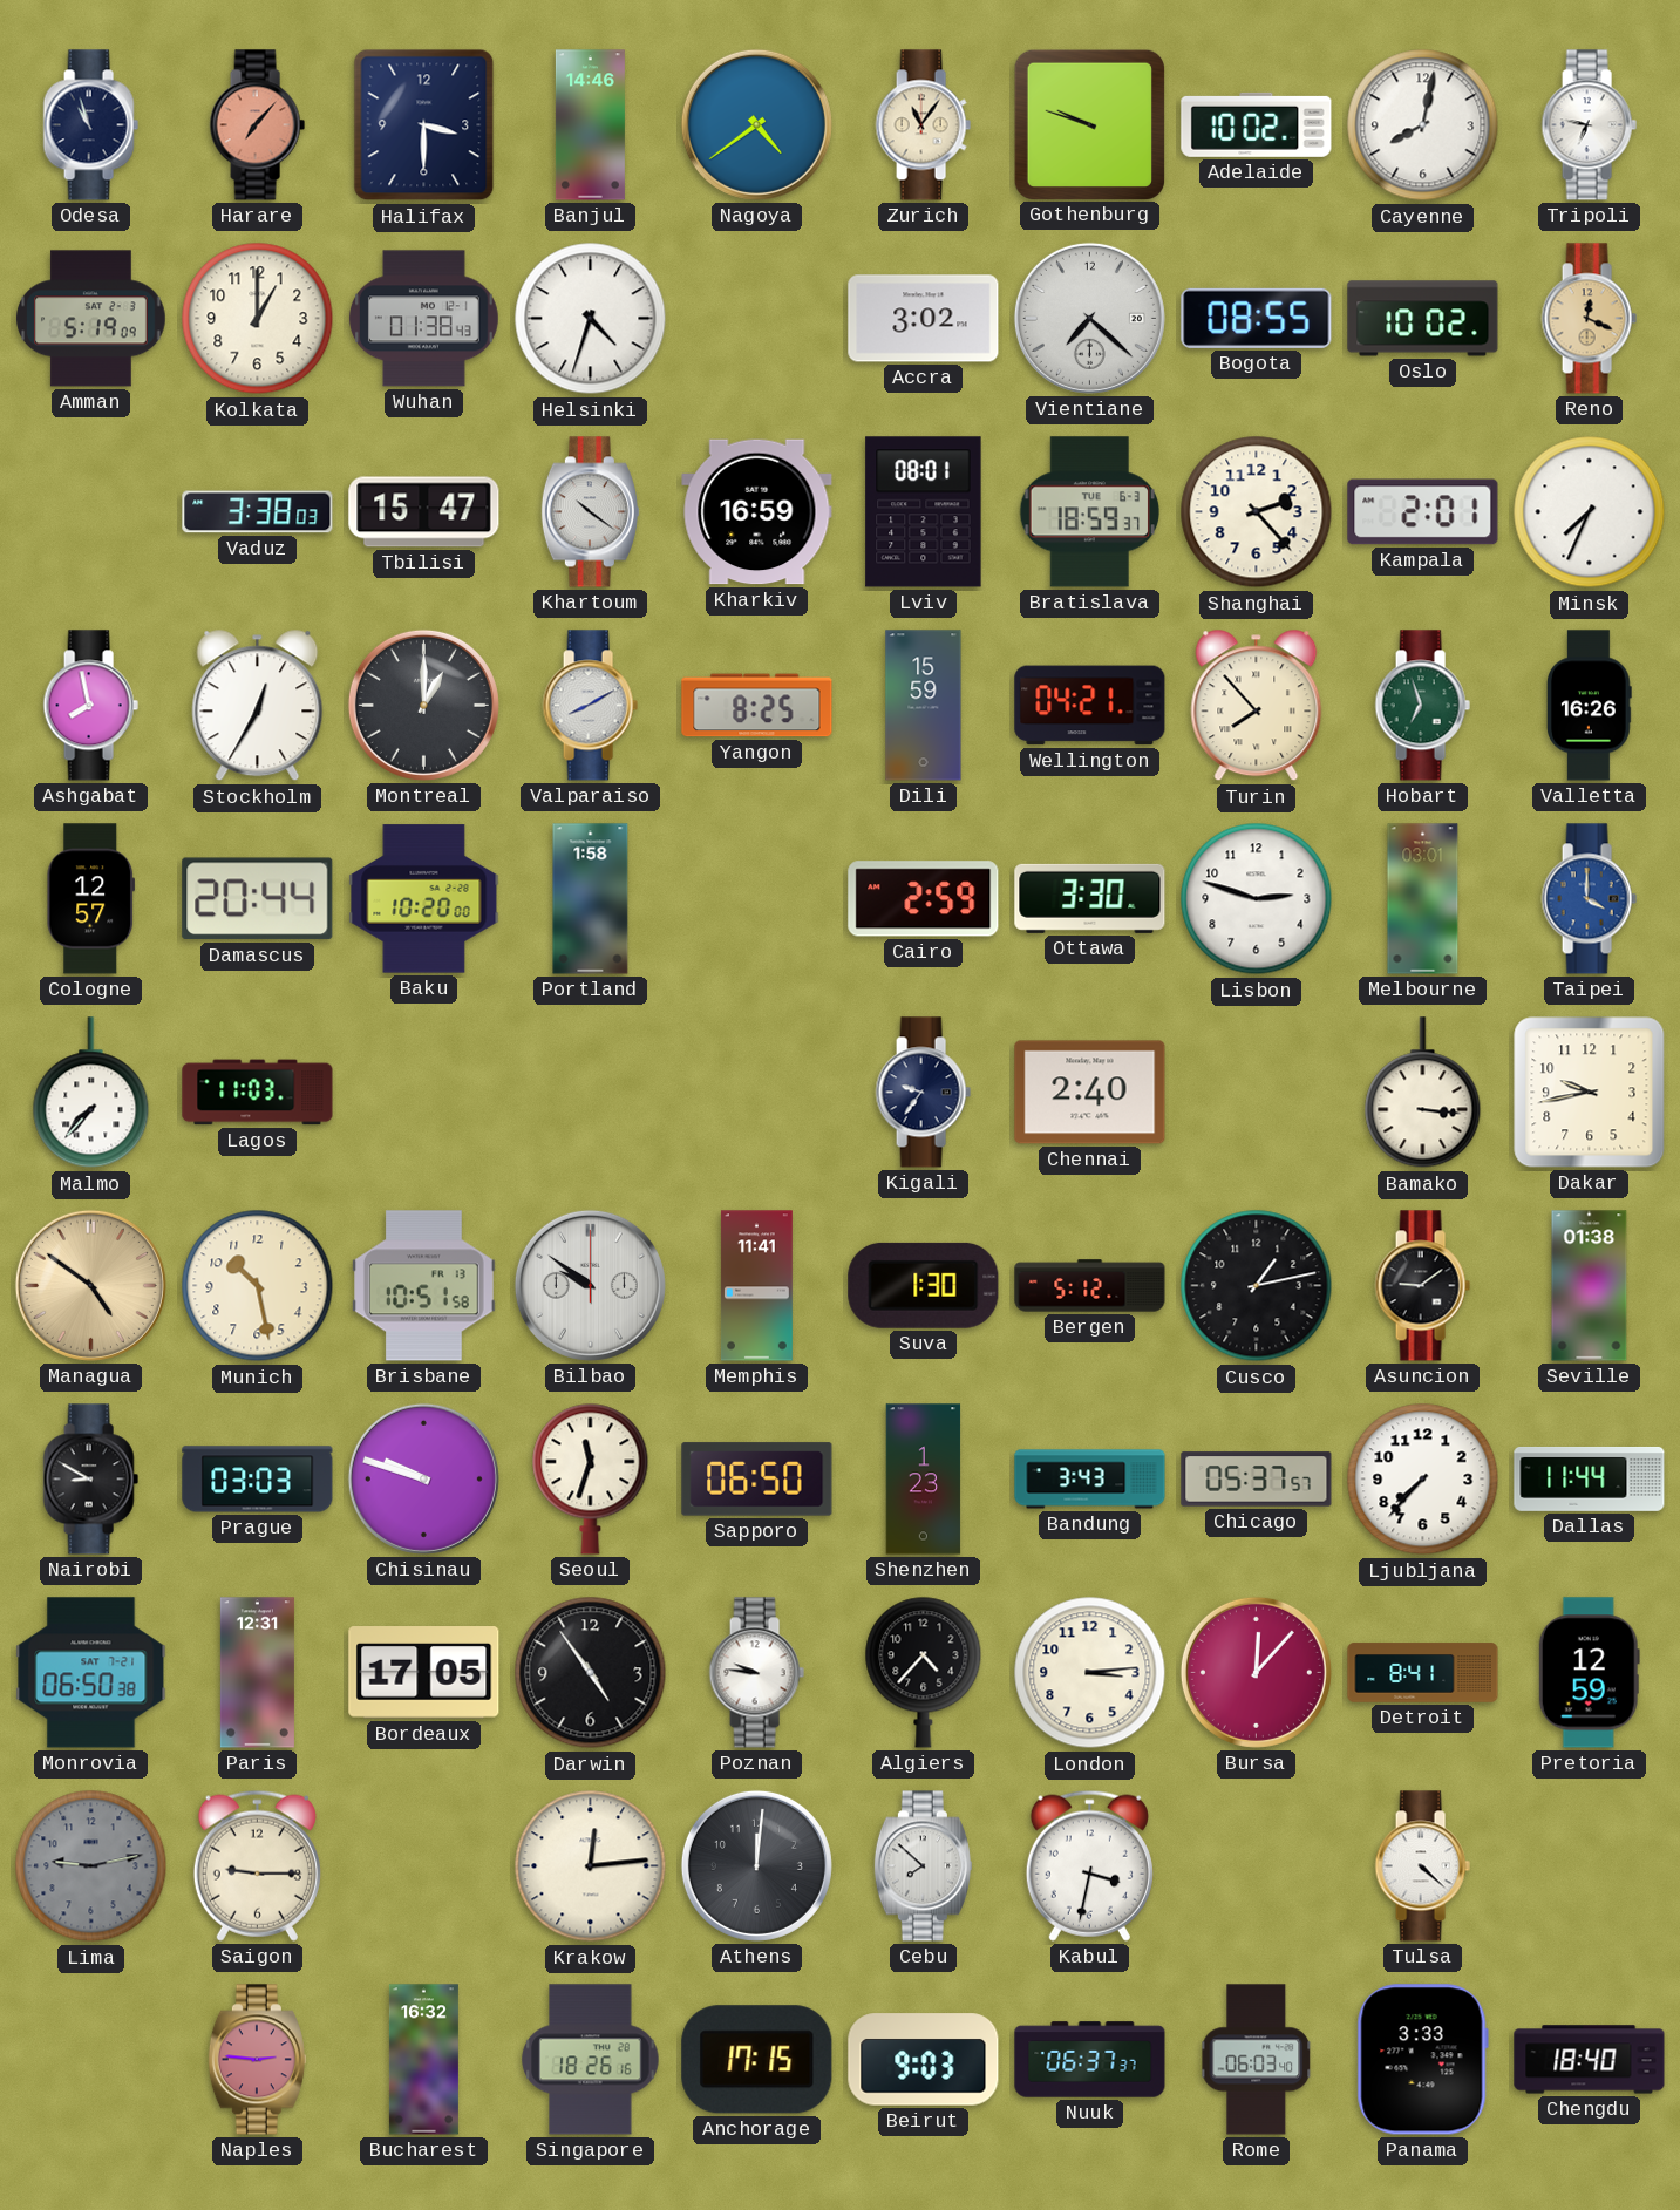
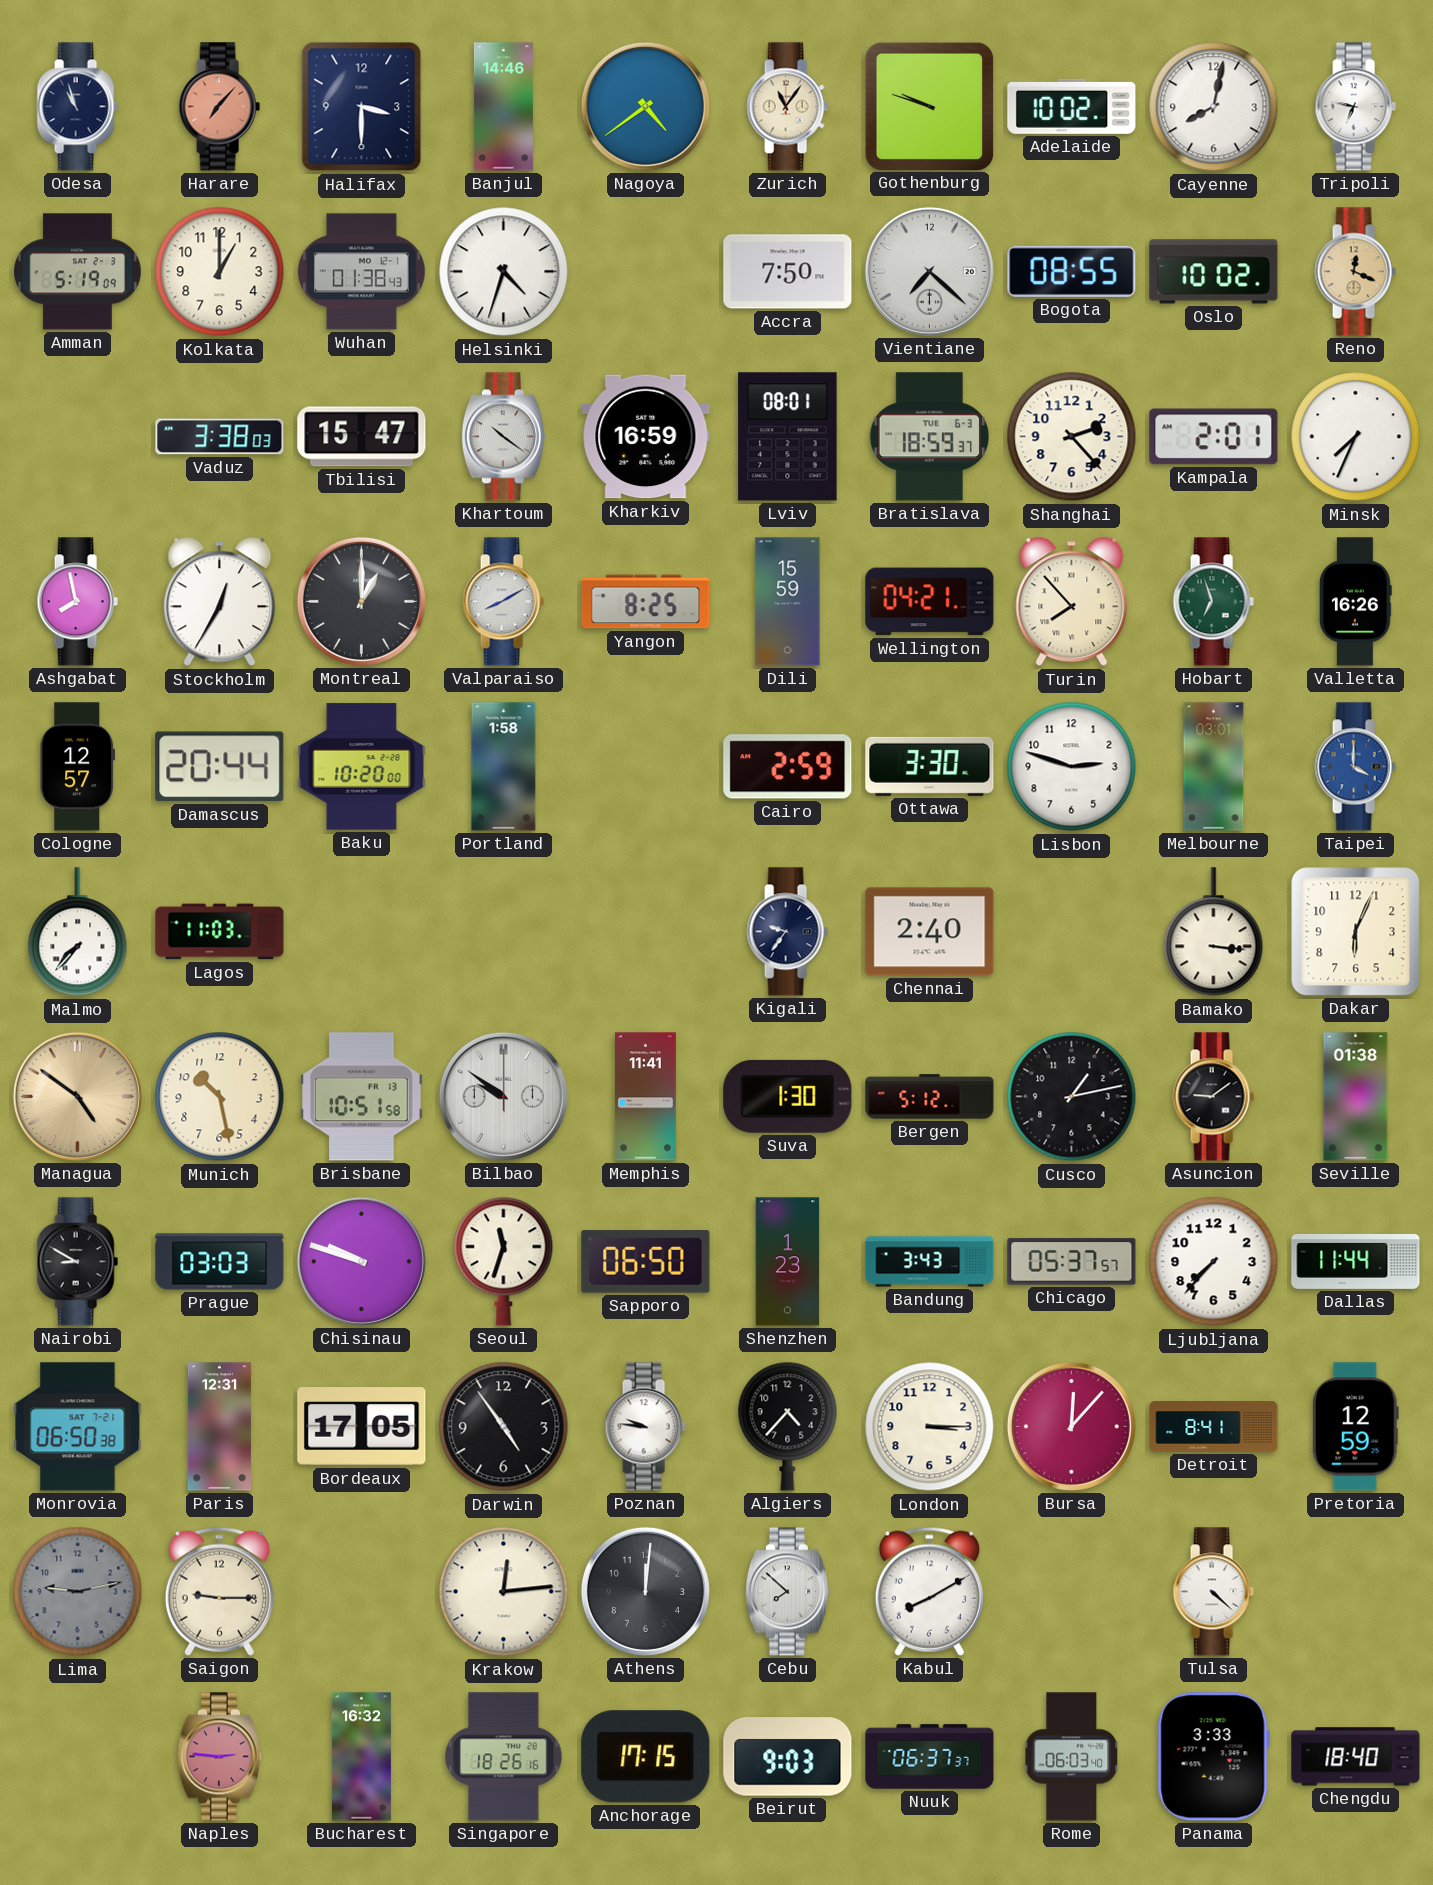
Accra: 3:02 -> 7:50
Dakar: 9:43 -> 6:04
London: 3:14 -> 3:15
Kabul: 3:32 -> 8:10
